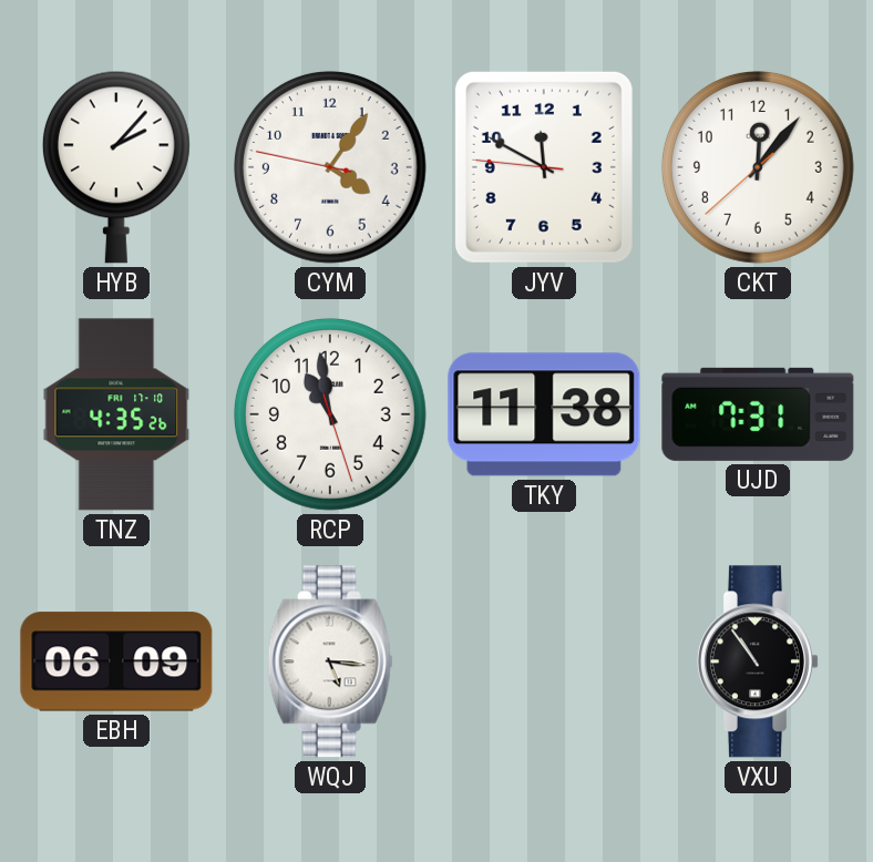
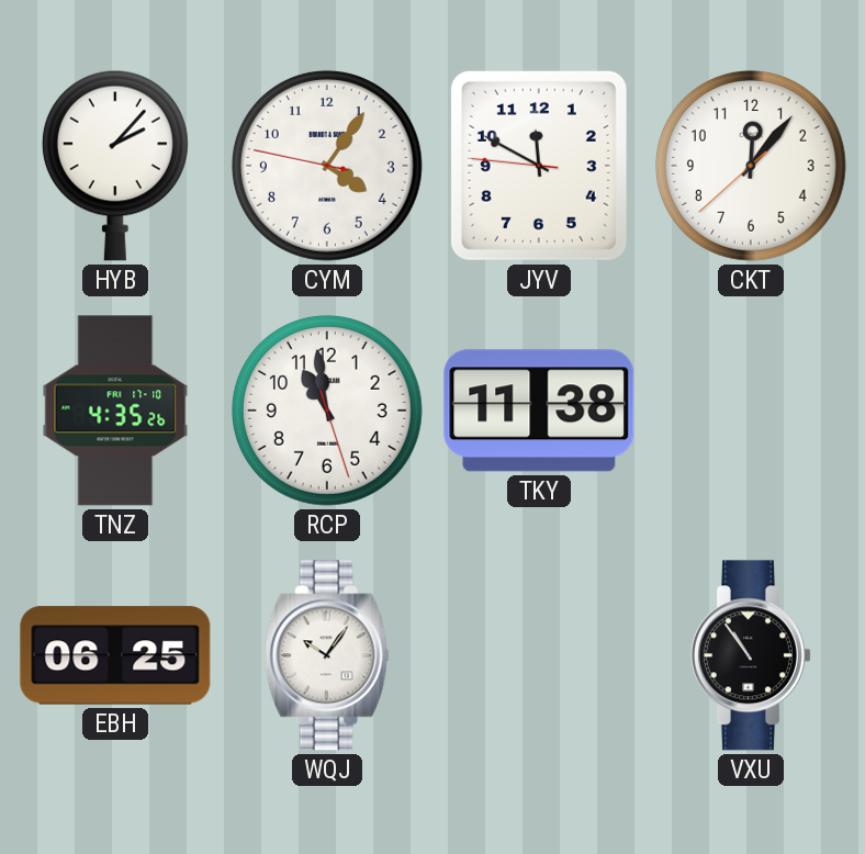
UJD: 7:31 -> none
EBH: 06:09 -> 06:25
WQJ: 5:16 -> 10:06
